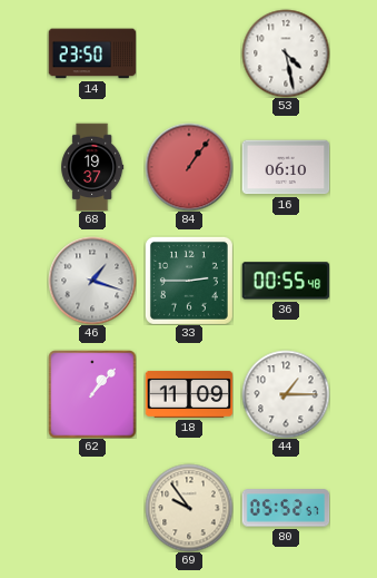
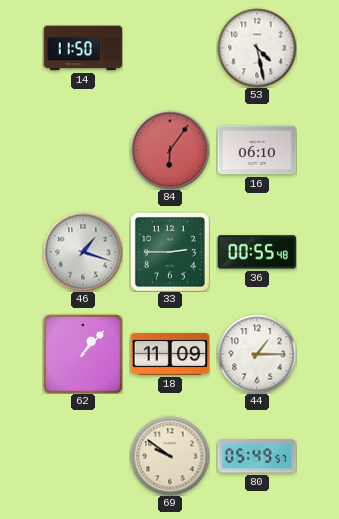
14: 23:50 -> 11:50
68: 19:37 -> none
84: 1:06 -> 6:06
69: 9:54 -> 9:51
80: 05:52 -> 05:49
